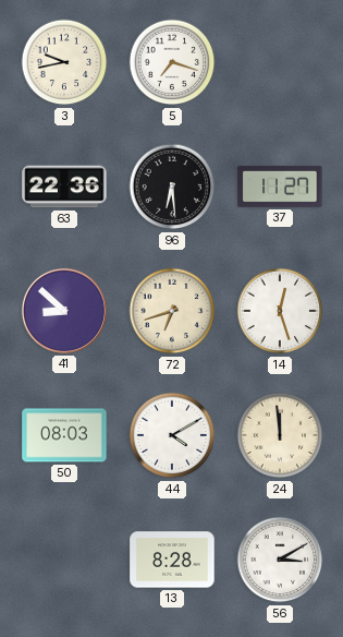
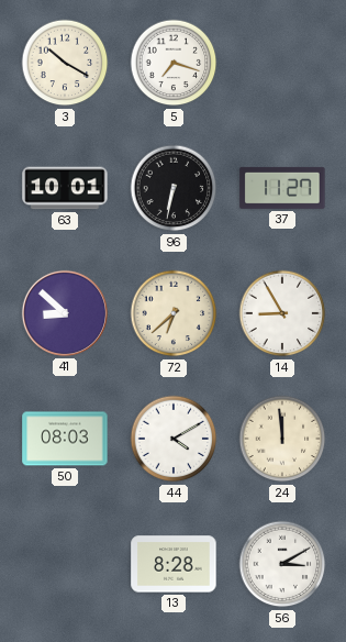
3: 9:43 -> 10:20
63: 22:36 -> 10:01
96: 6:29 -> 6:32
72: 6:42 -> 6:38
14: 12:27 -> 8:55
